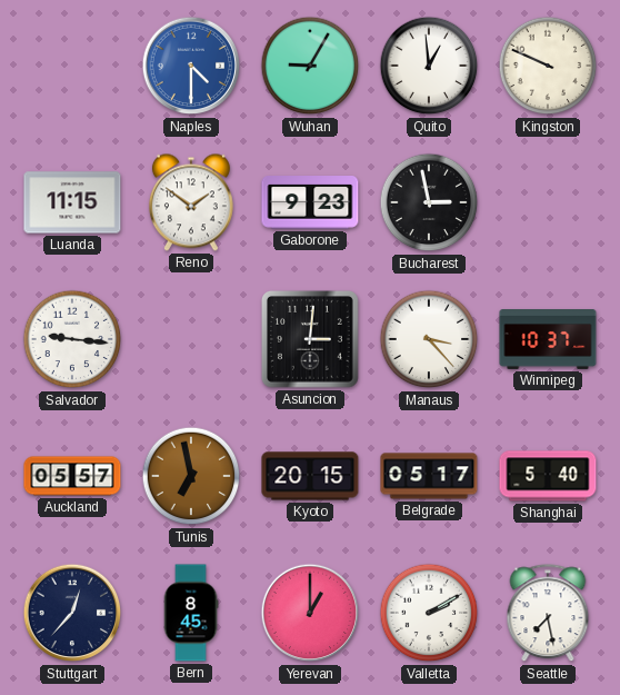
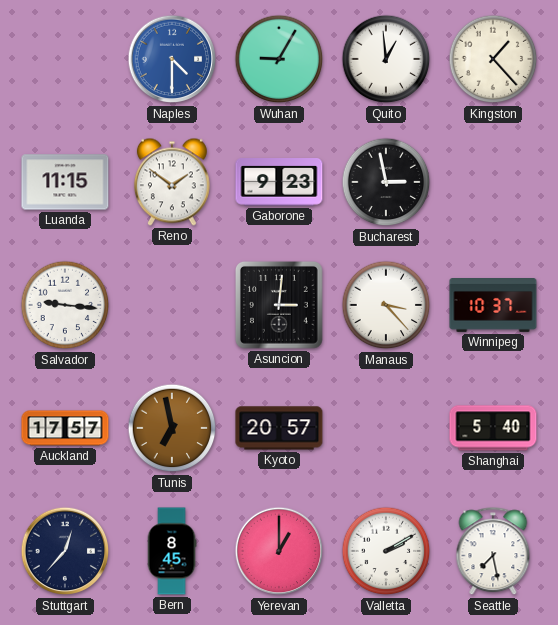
Kingston: 9:49 -> 1:23
Auckland: 05:57 -> 17:57
Kyoto: 20:15 -> 20:57
Belgrade: 05:17 -> none
